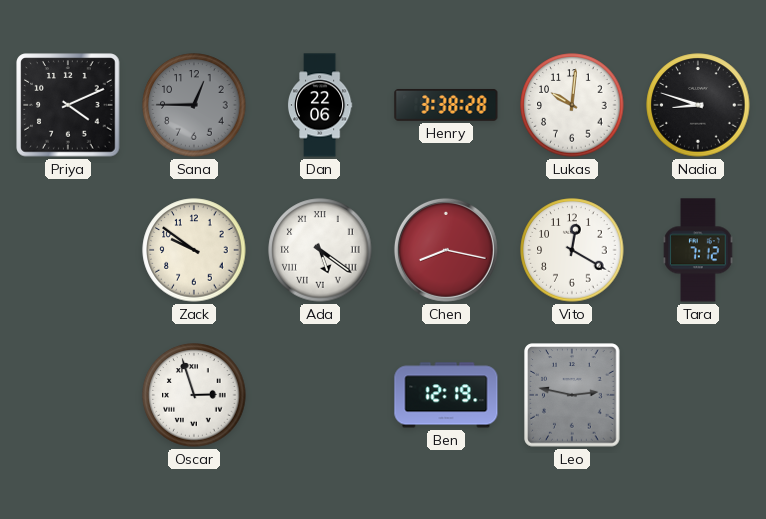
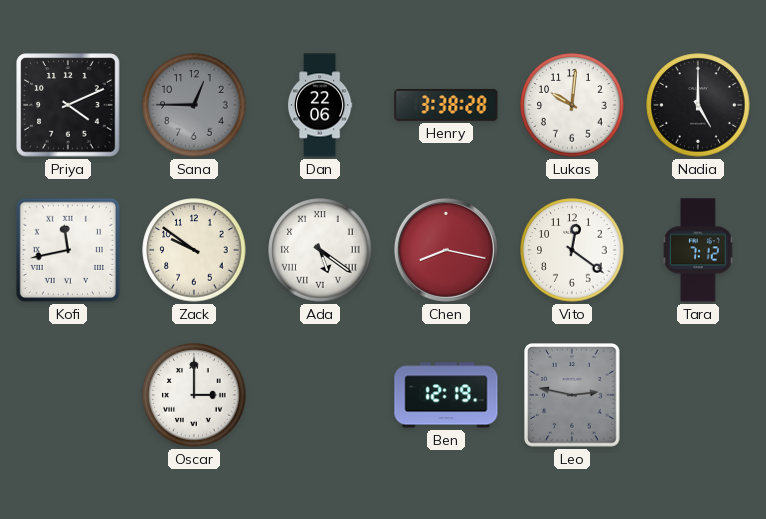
Nadia: 8:48 -> 5:00
Kofi: none -> 11:43
Vito: 12:20 -> 12:21
Oscar: 2:57 -> 3:00
